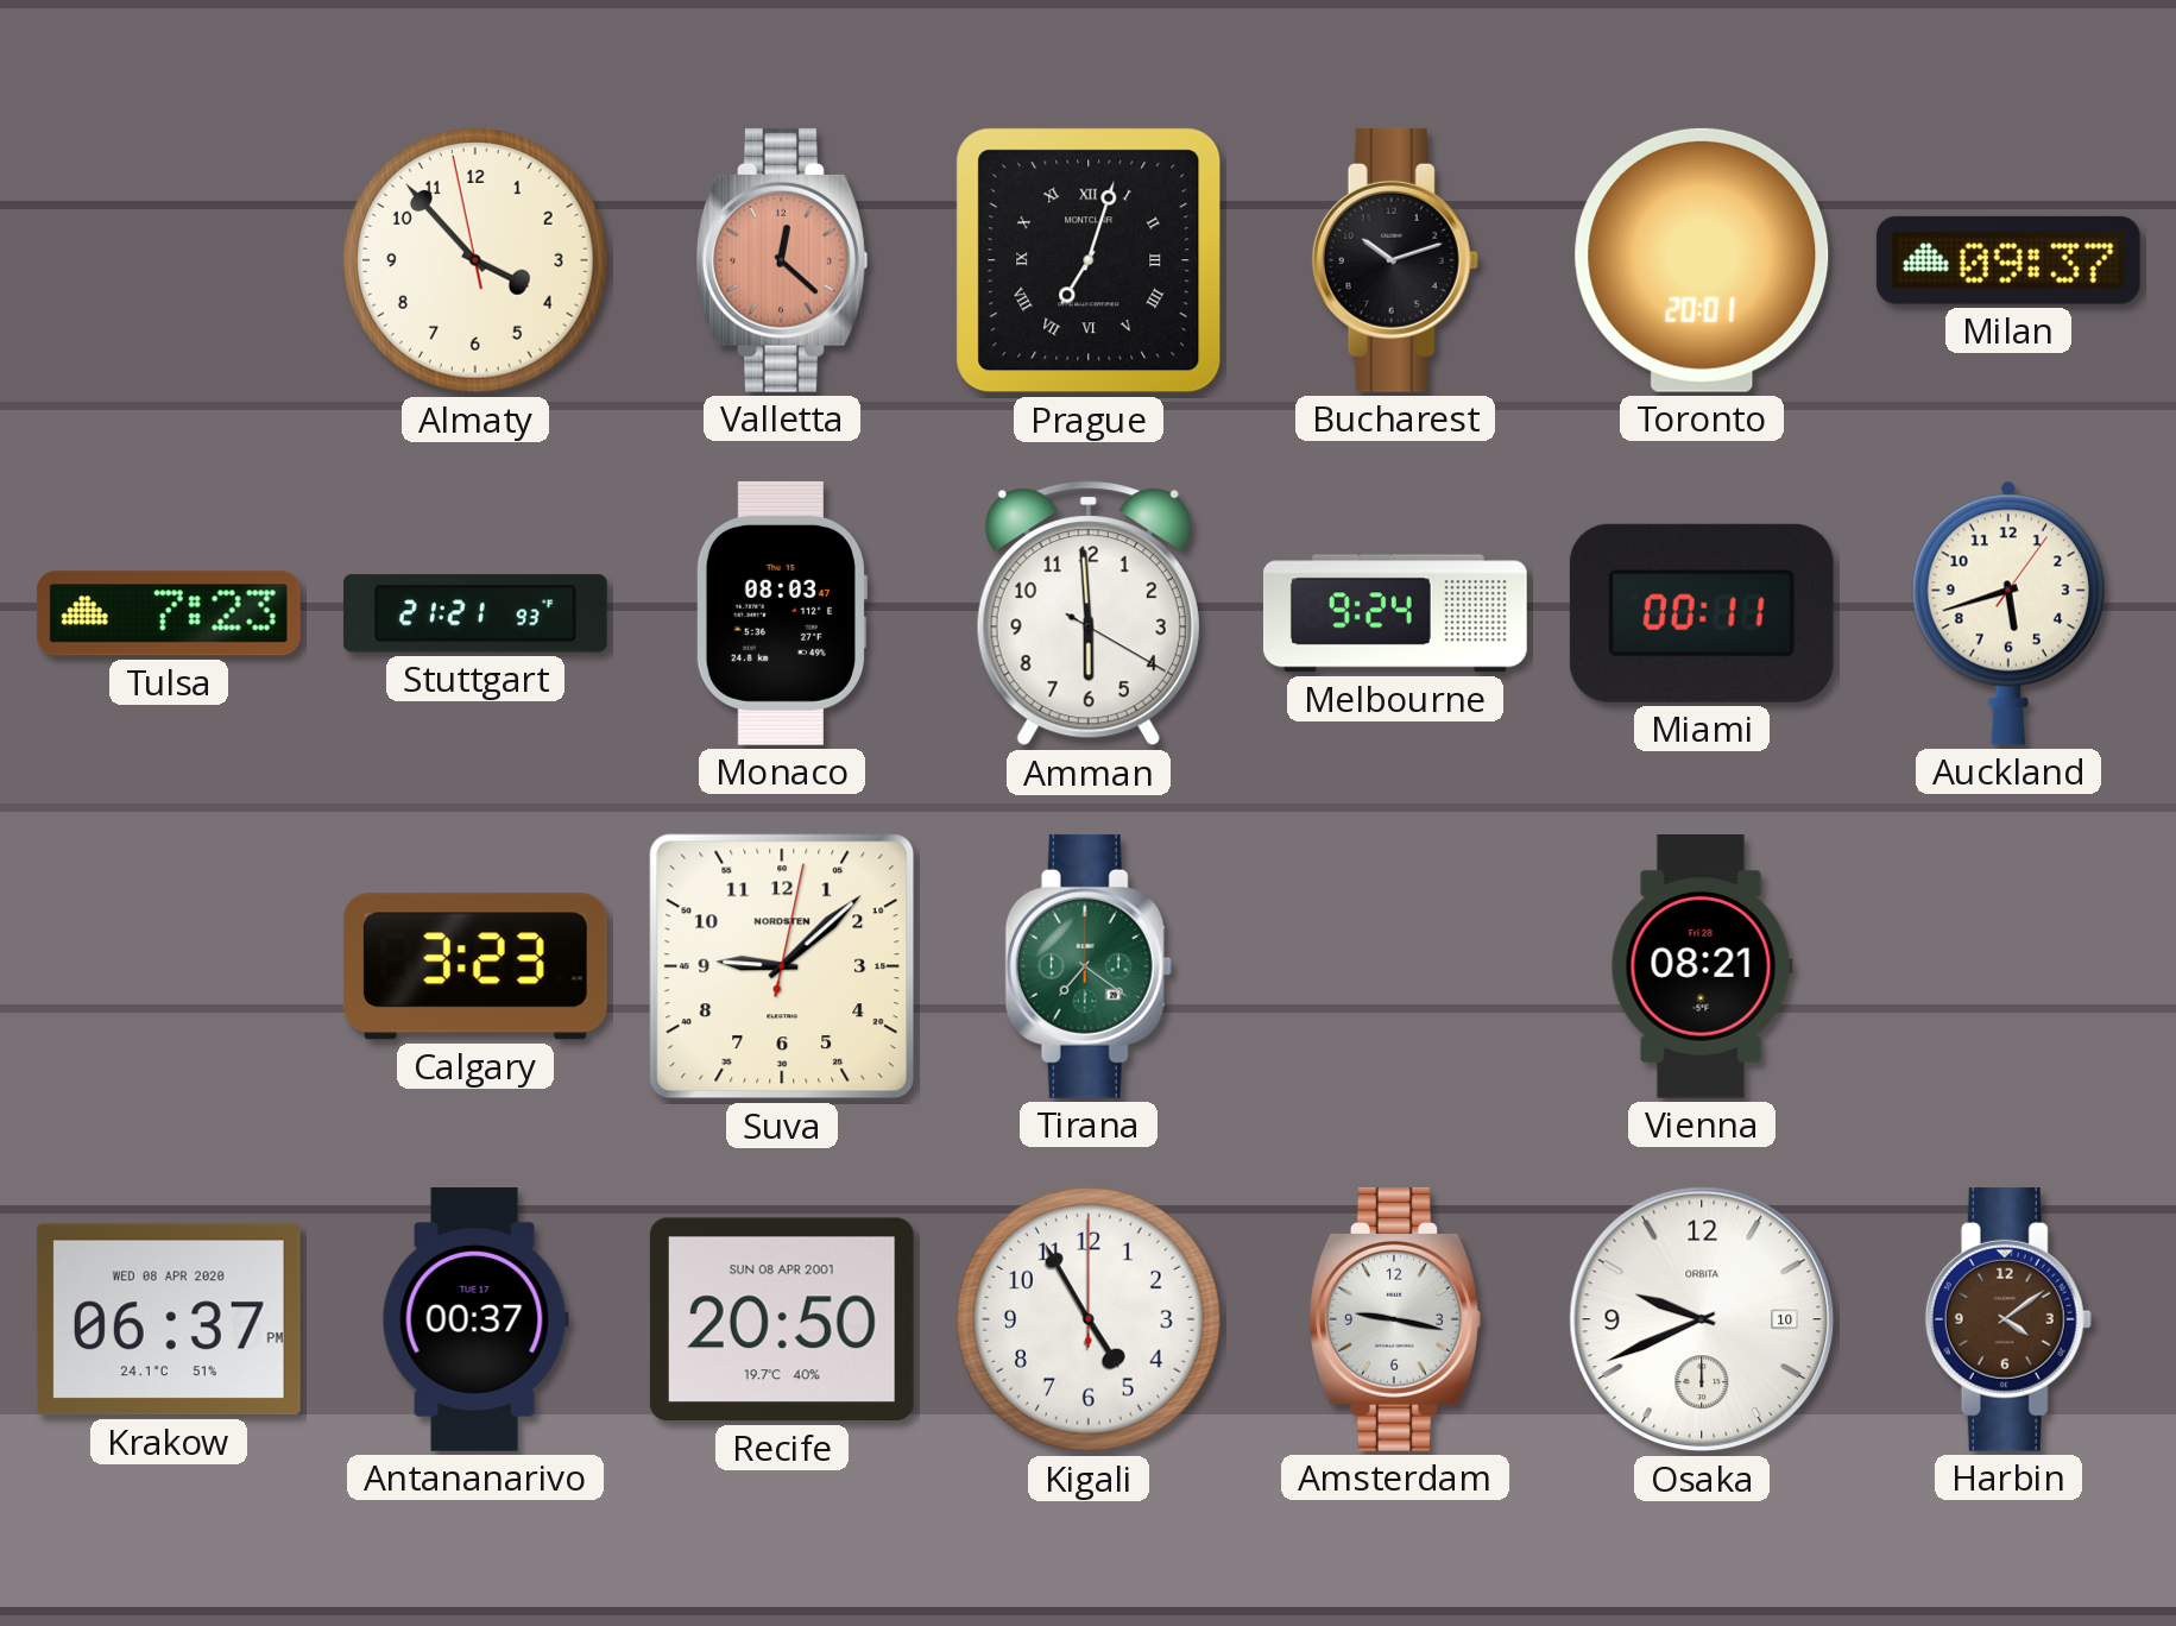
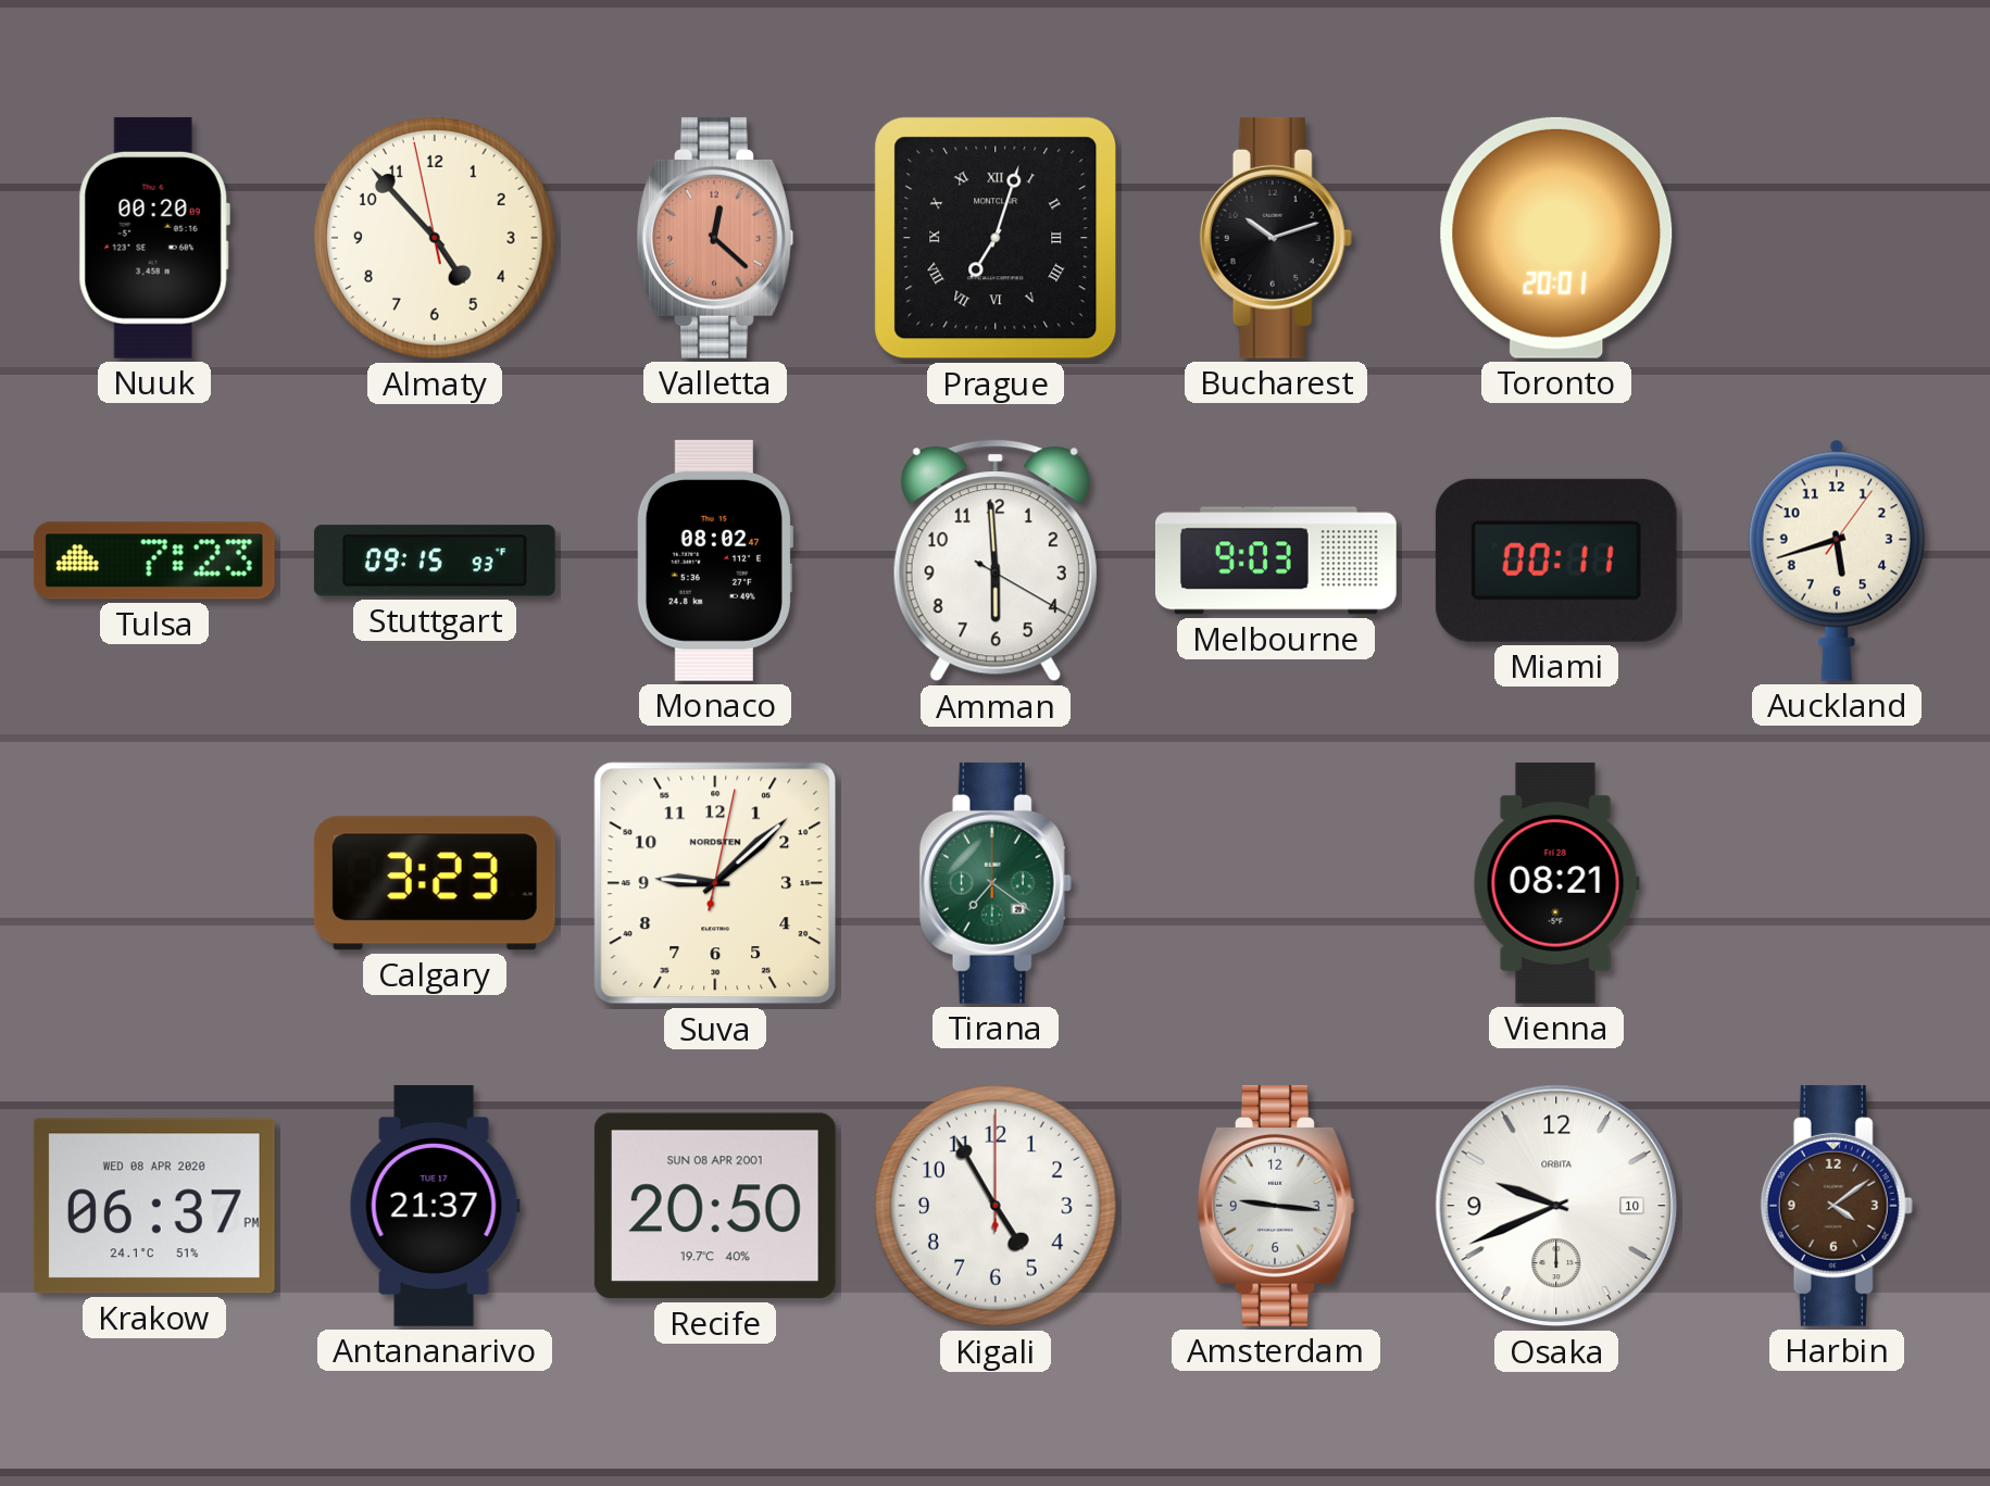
Nuuk: none -> 00:20
Almaty: 3:52 -> 4:52
Milan: 09:37 -> none
Stuttgart: 21:21 -> 09:15
Monaco: 08:03 -> 08:02
Melbourne: 9:24 -> 9:03
Antananarivo: 00:37 -> 21:37
Amsterdam: 9:17 -> 9:16
